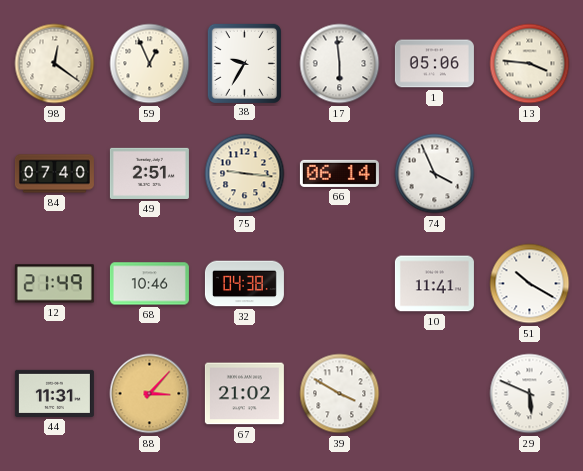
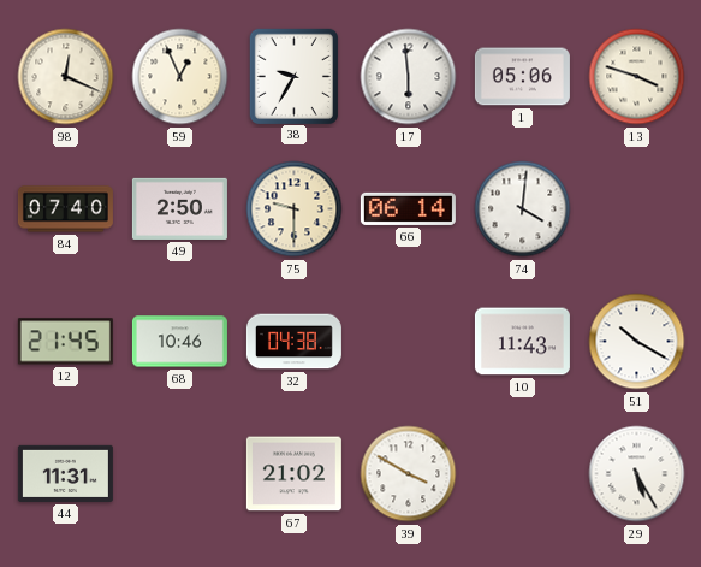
98: 12:21 -> 12:19
13: 3:46 -> 3:48
49: 2:51 -> 2:50
75: 9:16 -> 9:30
74: 3:56 -> 4:01
12: 21:49 -> 21:45
10: 11:41 -> 11:43
88: 3:07 -> none
29: 5:49 -> 5:25
